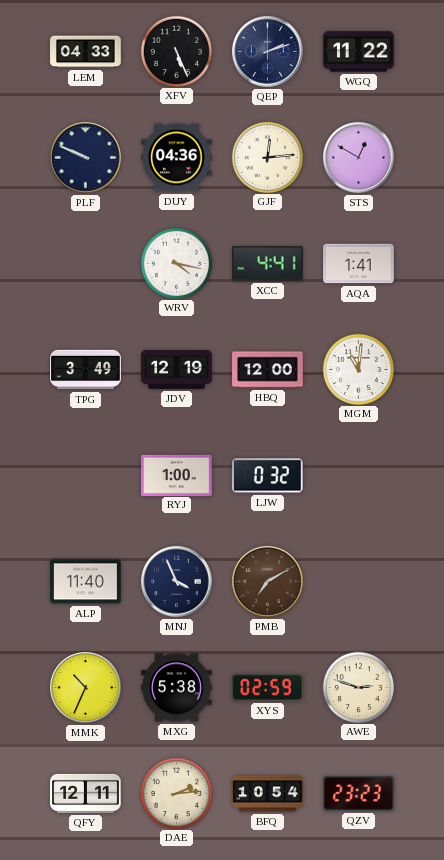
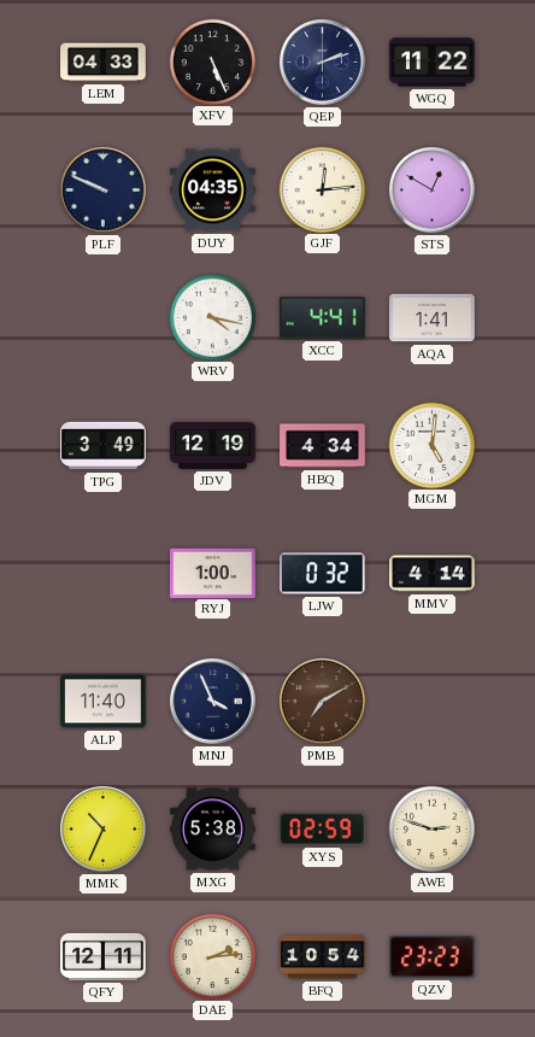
DUY: 04:36 -> 04:35
HBQ: 12:00 -> 4:34
MGM: 11:01 -> 5:01
MMV: none -> 4:14
